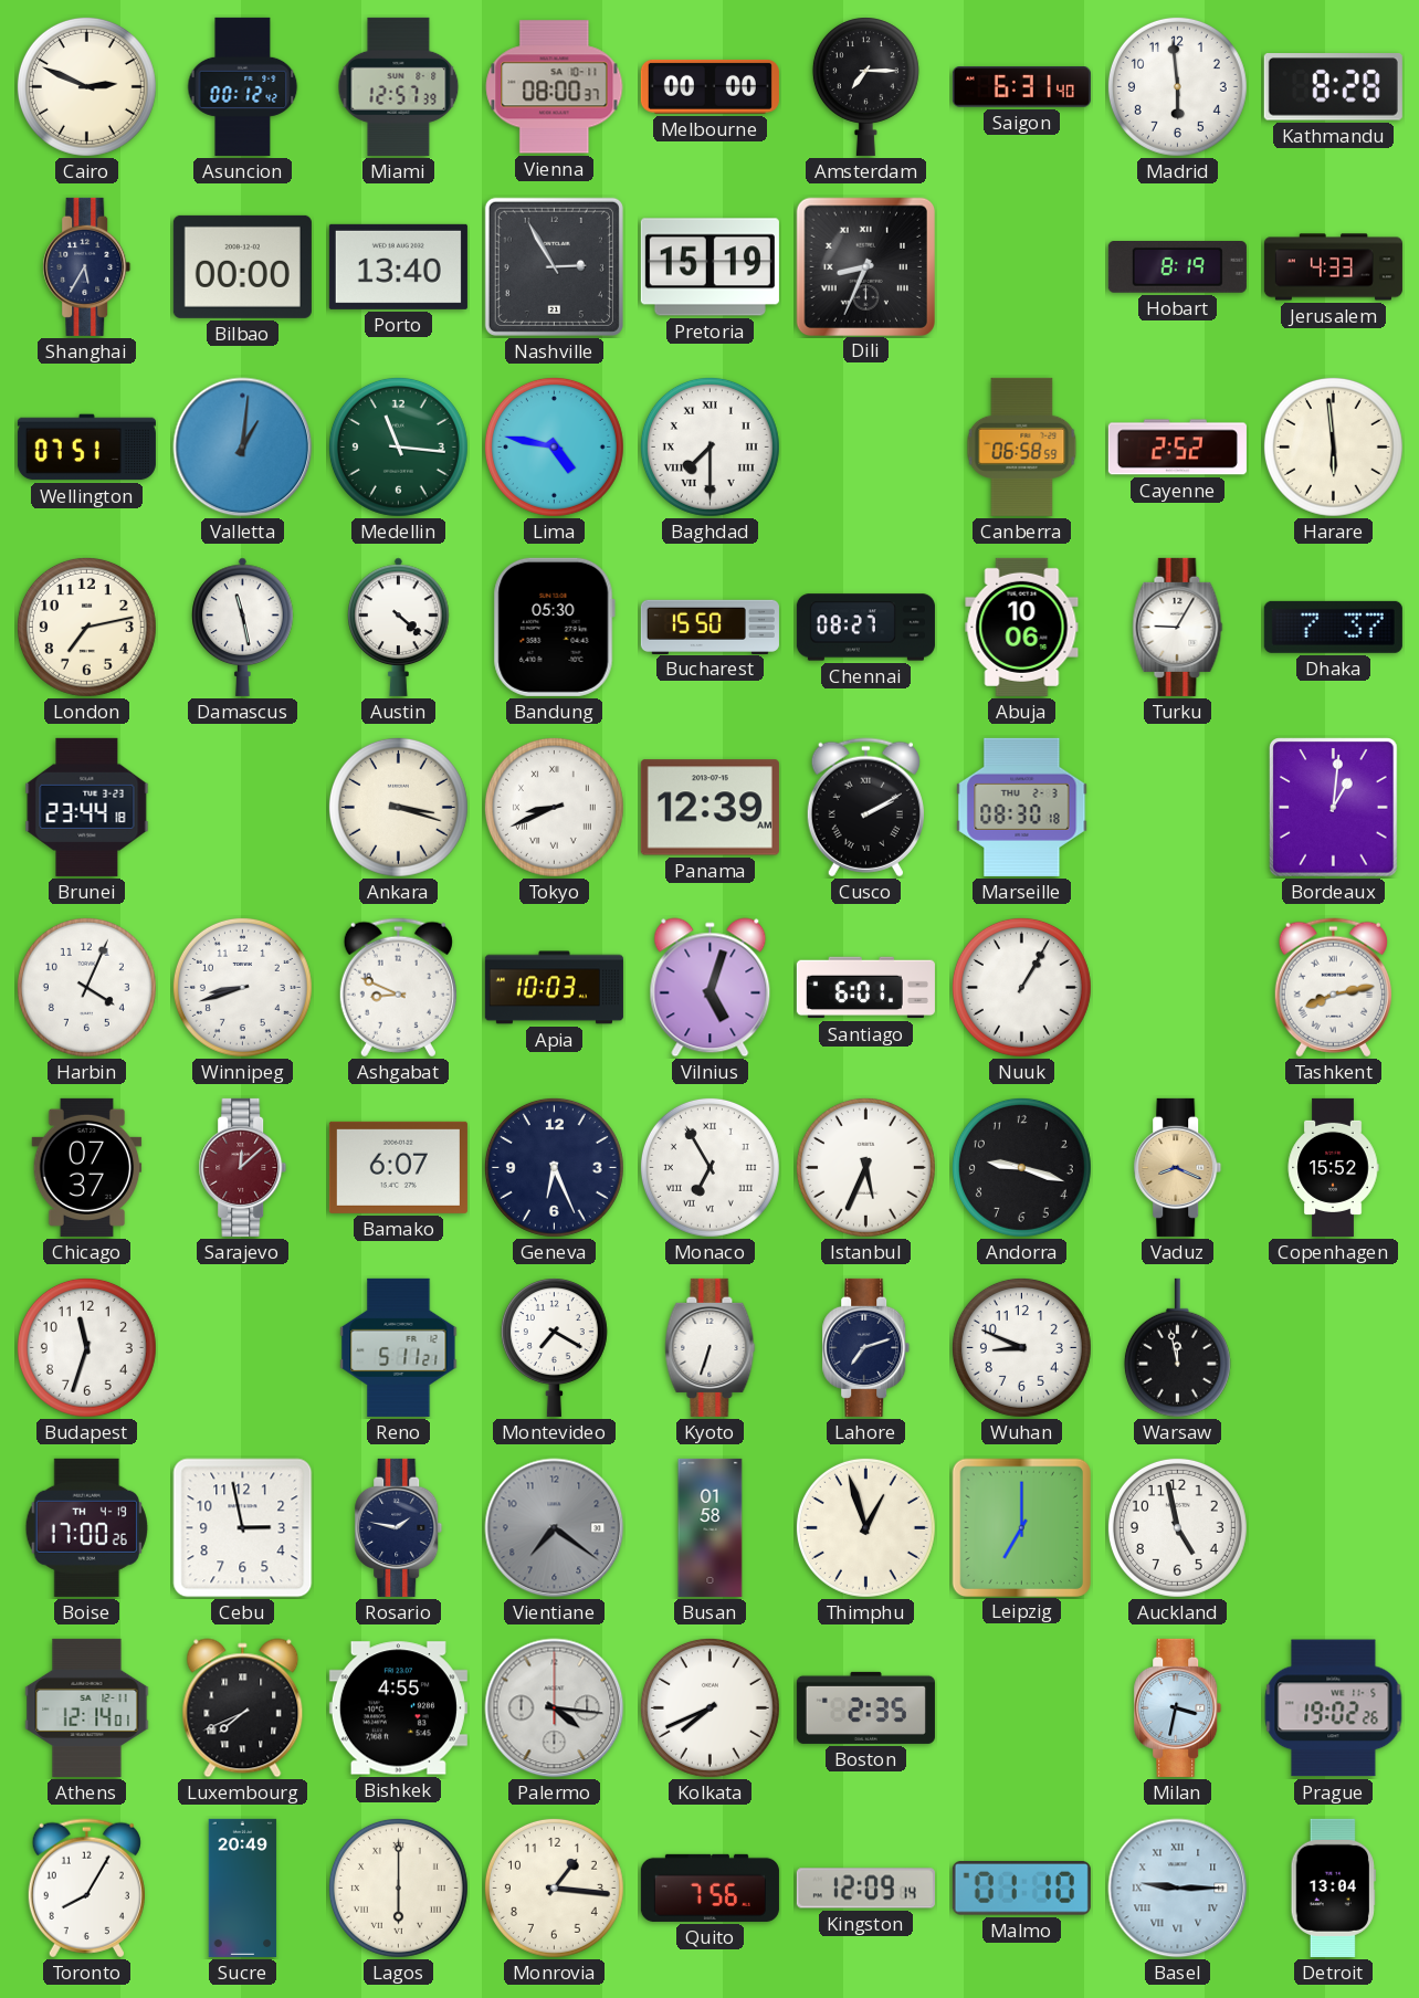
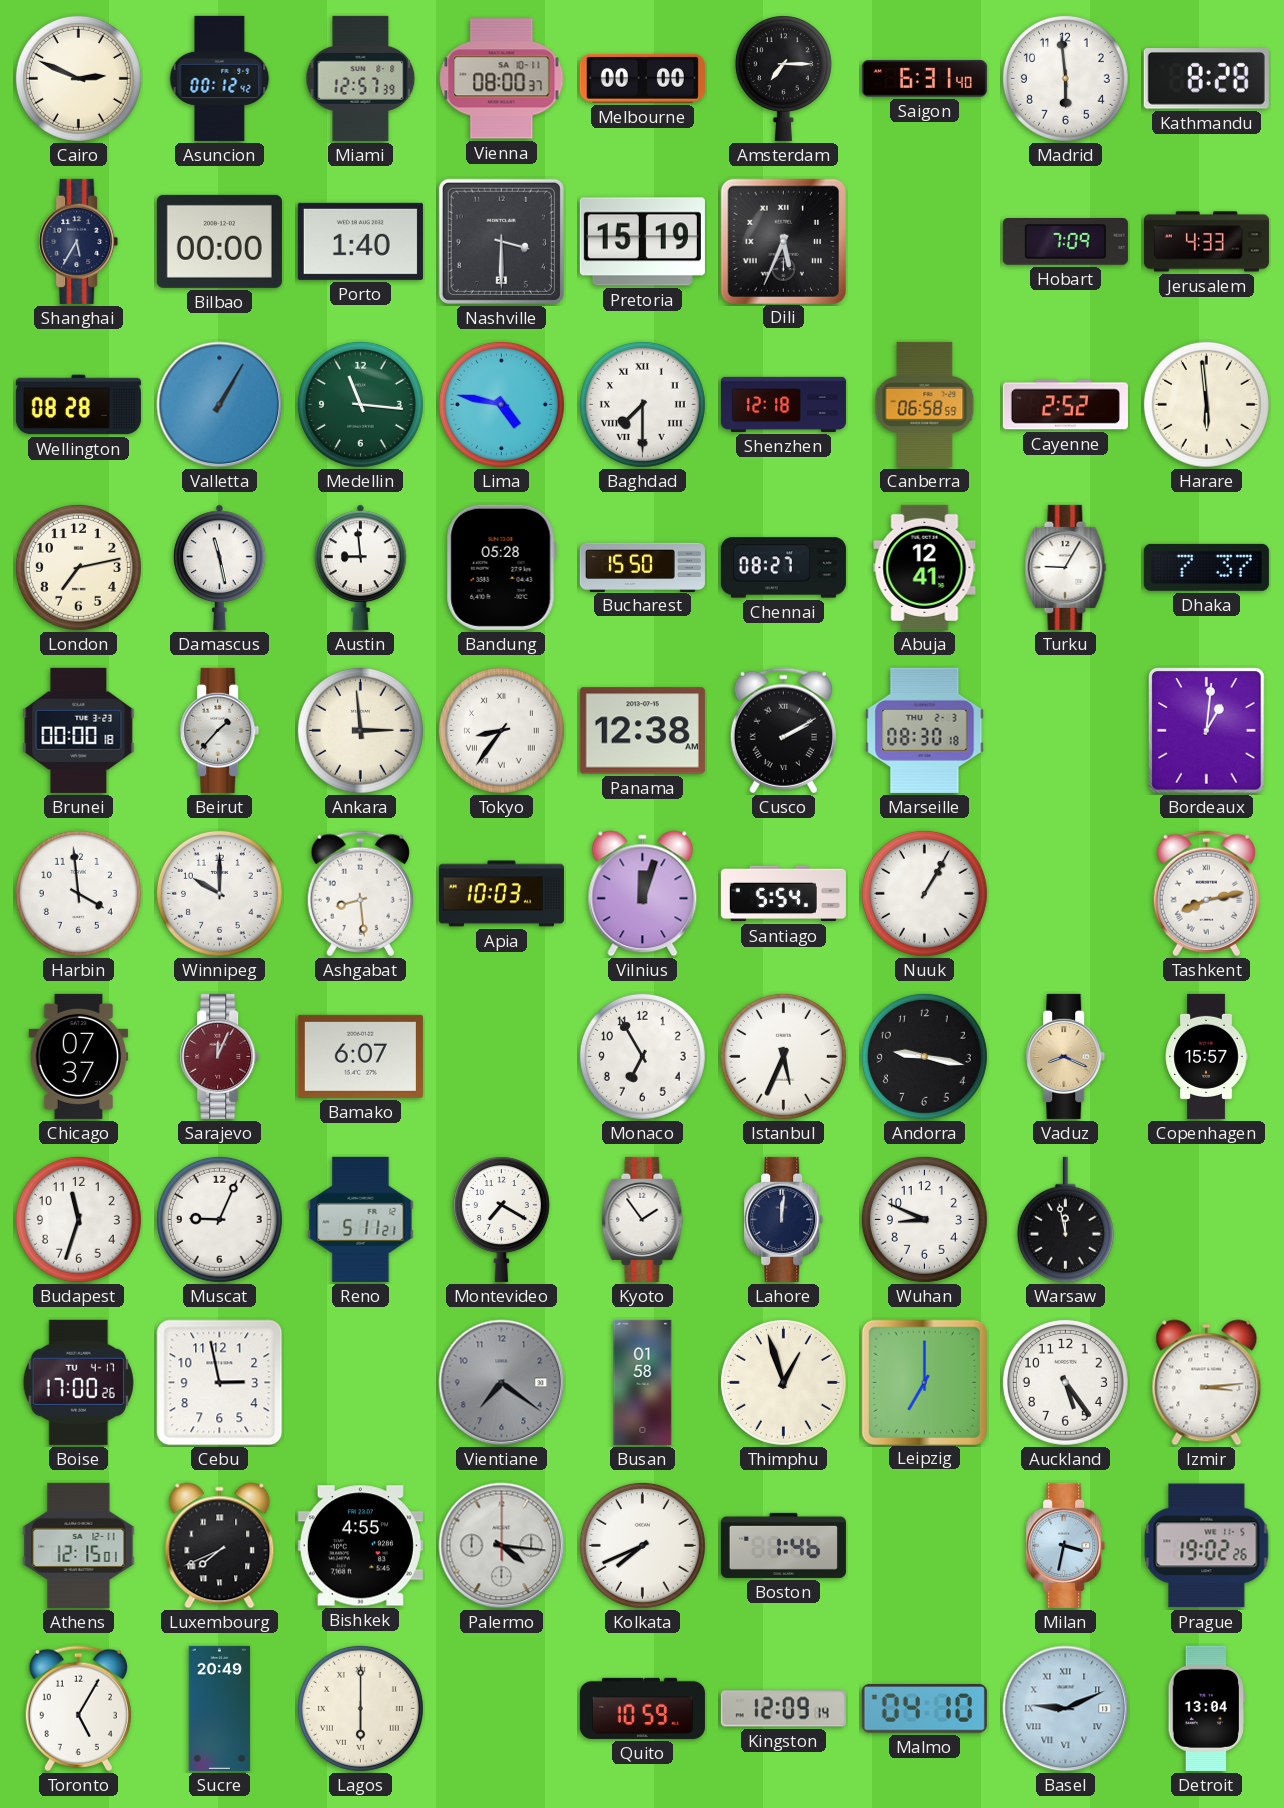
Porto: 13:40 -> 1:40
Nashville: 2:55 -> 3:30
Dili: 8:34 -> 5:34
Hobart: 8:19 -> 7:09
Wellington: 07:51 -> 08:28
Valletta: 1:01 -> 1:05
Shenzhen: none -> 12:18
Austin: 4:22 -> 8:59
Bandung: 05:30 -> 05:28
Abuja: 10:06 -> 12:41
Brunei: 23:44 -> 00:00
Beirut: none -> 1:37
Ankara: 3:18 -> 2:59
Tokyo: 8:41 -> 8:36
Panama: 12:39 -> 12:38
Harbin: 4:04 -> 3:59
Winnipeg: 8:42 -> 10:00
Ashgabat: 8:49 -> 8:29
Vilnius: 5:03 -> 12:03
Santiago: 6:01 -> 5:54
Sarajevo: 12:08 -> 12:04
Geneva: 6:26 -> none
Monaco numerals: Roman -> Arabic
Andorra: 9:18 -> 9:17
Copenhagen: 15:52 -> 15:57
Muscat: none -> 9:04
Kyoto: 6:33 -> 1:54
Lahore: 7:12 -> 12:01
Boise date: TH 4-19 -> TU 4-17
Rosario: 1:47 -> none
Auckland: 4:58 -> 5:24
Izmir: none -> 3:14
Athens: 12:14 -> 12:15
Boston: 2:35 -> 1:46
Toronto: 8:05 -> 5:05
Monrovia: 1:16 -> none
Quito: 7:56 -> 10:59
Malmo: 01:10 -> 04:10
Basel: 9:15 -> 9:11
